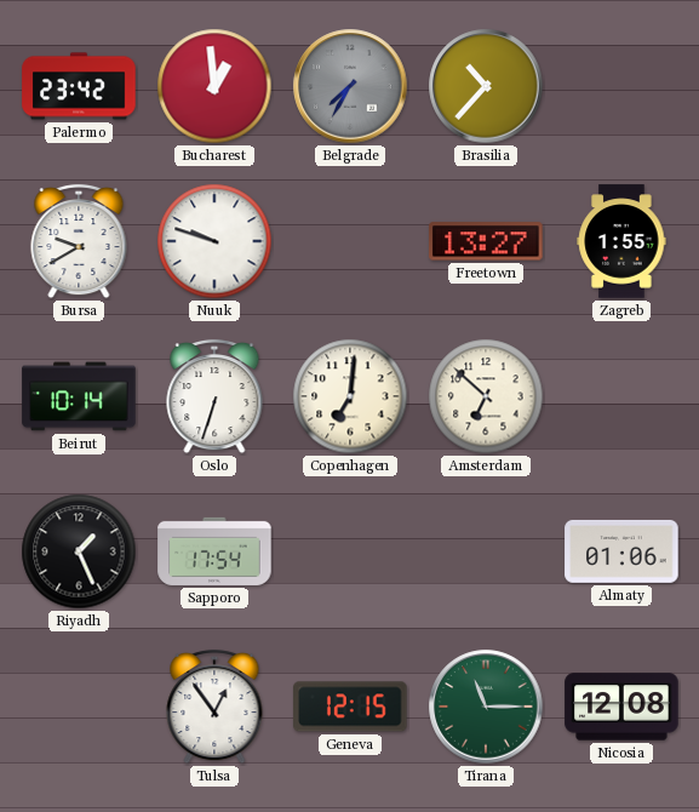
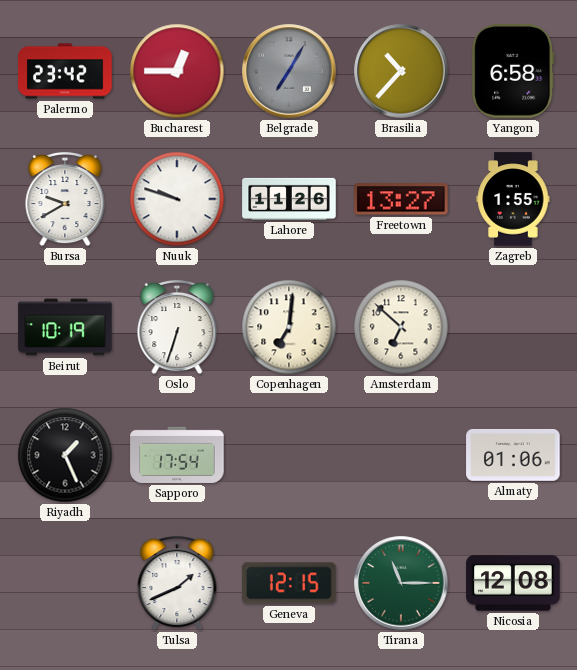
Bucharest: 12:59 -> 12:45
Belgrade: 7:35 -> 7:05
Yangon: none -> 6:58
Lahore: none -> 11:26
Beirut: 10:14 -> 10:19
Tulsa: 12:54 -> 1:41
